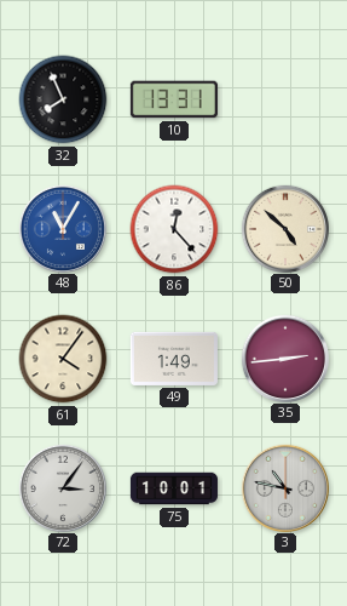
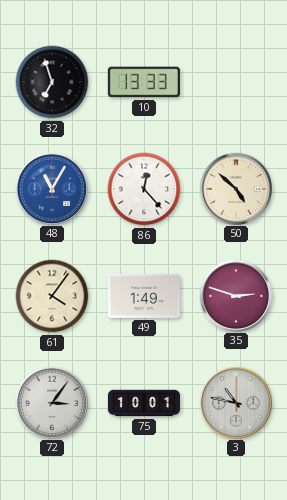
32: 7:56 -> 6:57
10: 13:31 -> 13:33
35: 2:44 -> 2:48
